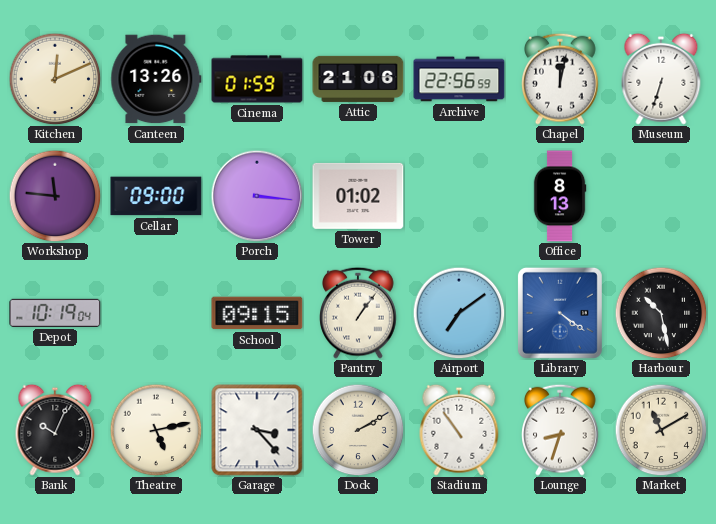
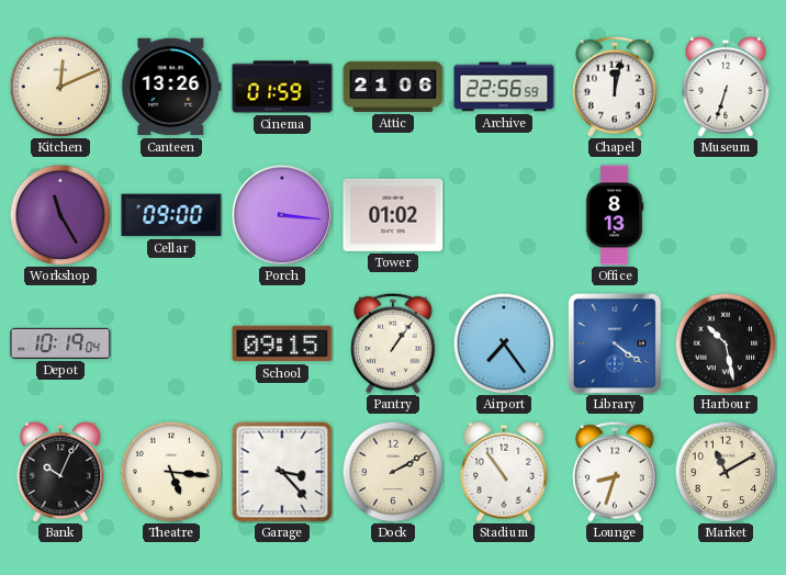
Workshop: 11:46 -> 11:25
Airport: 7:09 -> 7:24
Theatre: 5:13 -> 5:16
